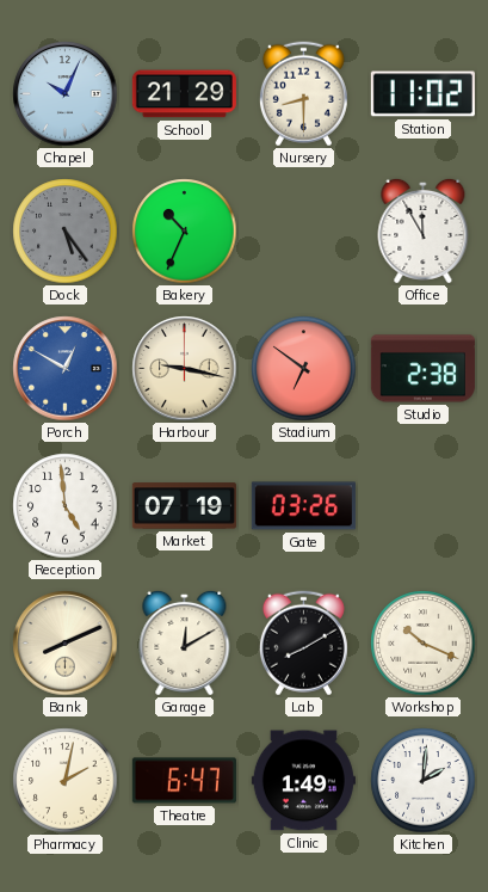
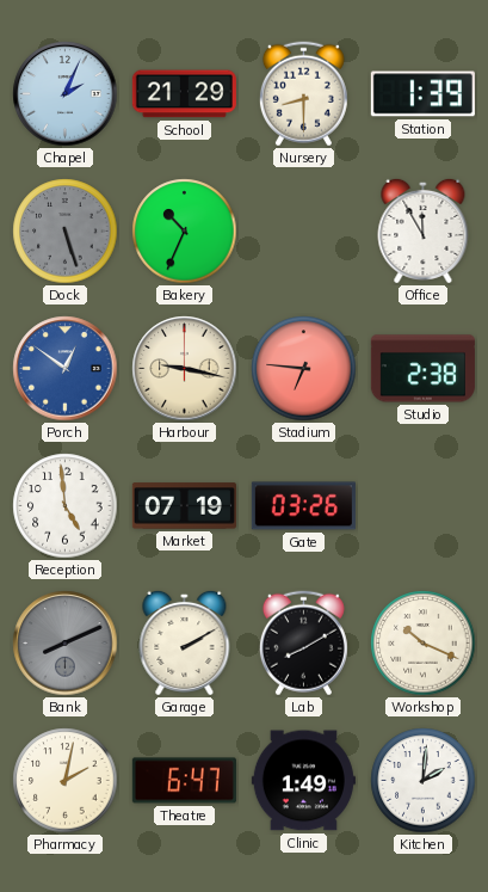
Chapel: 10:04 -> 2:04
Station: 11:02 -> 1:39
Dock: 5:24 -> 5:27
Porch: 12:50 -> 12:51
Stadium: 6:51 -> 6:46
Bank dial: cream -> grey
Garage: 12:10 -> 2:10
